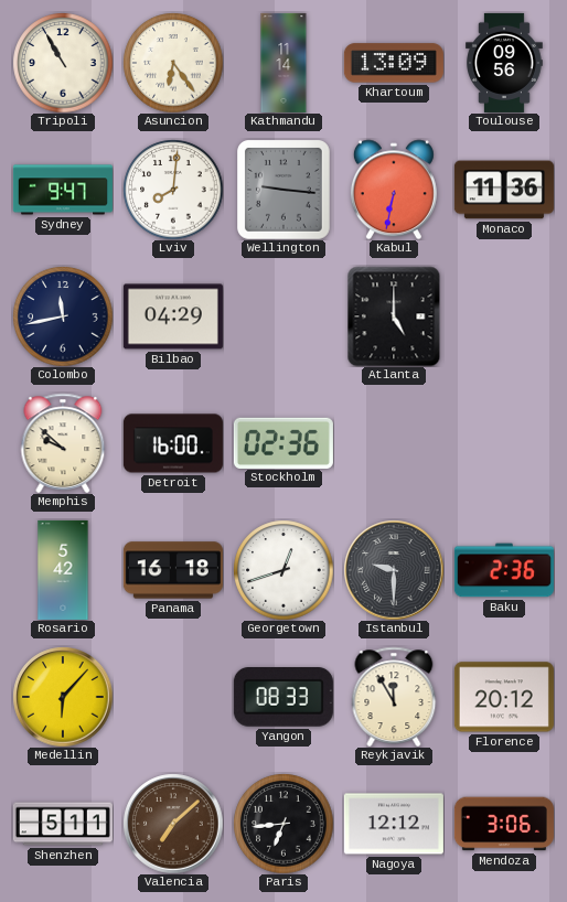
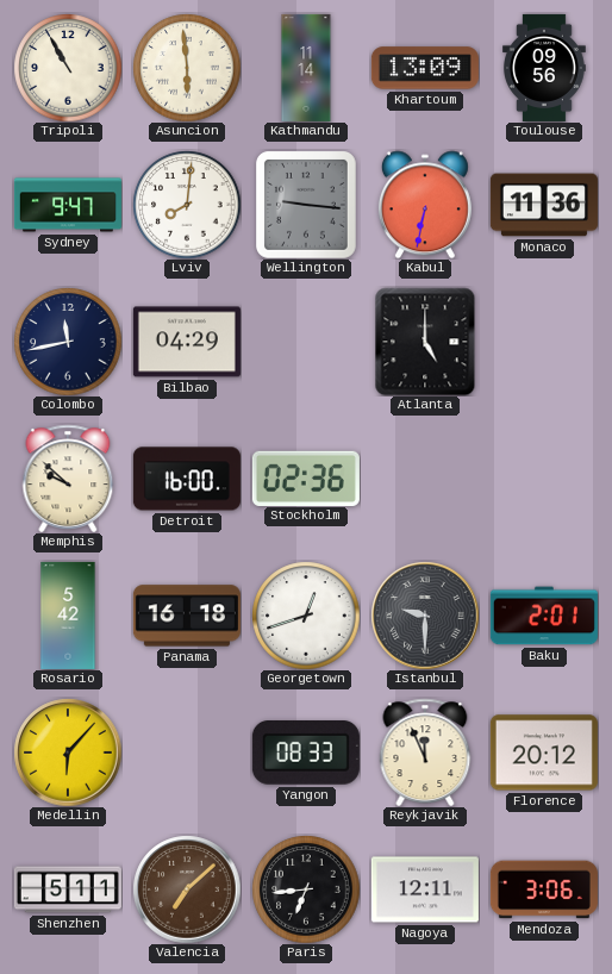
Asuncion: 6:24 -> 5:59
Baku: 2:36 -> 2:01
Reykjavik: 11:55 -> 11:56
Nagoya: 12:12 -> 12:11
